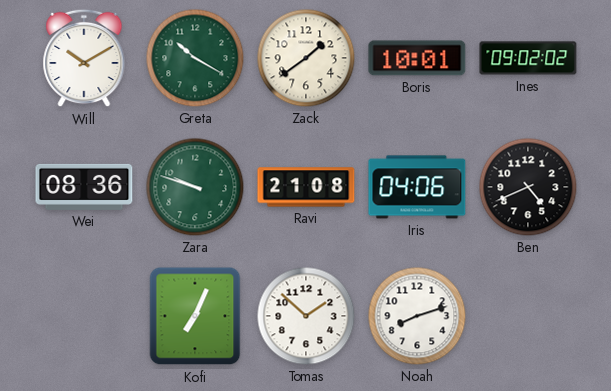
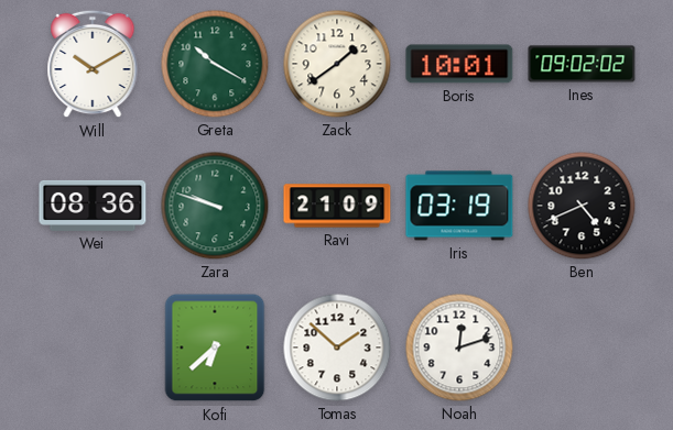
Ravi: 21:08 -> 21:09
Iris: 04:06 -> 03:19
Kofi: 7:04 -> 6:38
Noah: 8:12 -> 12:12
